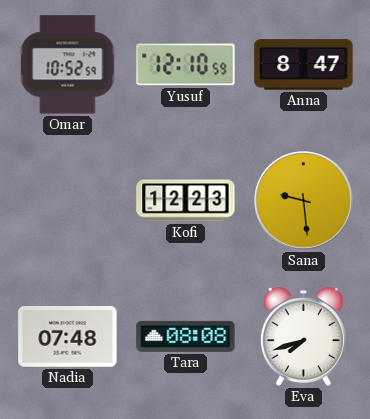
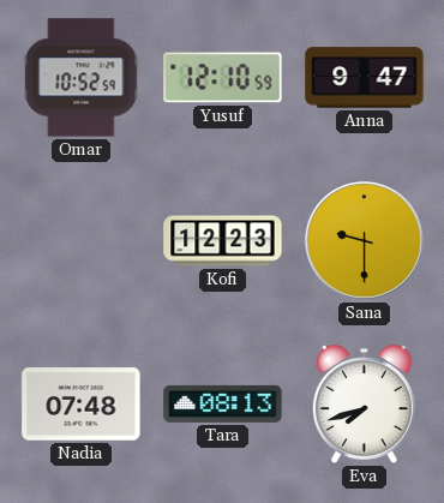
Anna: 8:47 -> 9:47
Sana: 9:29 -> 9:30
Tara: 08:08 -> 08:13
